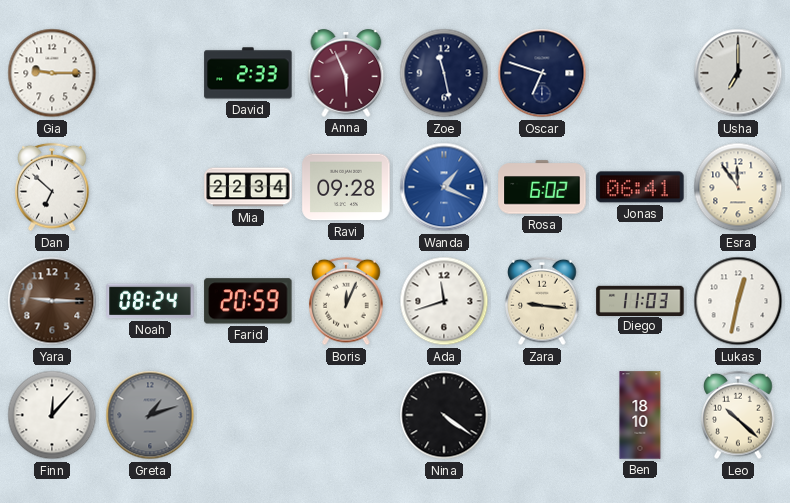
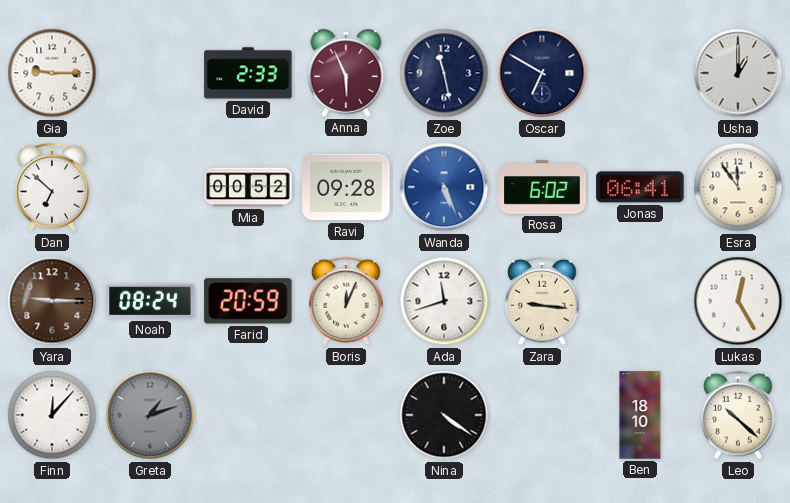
Oscar: 6:48 -> 6:50
Usha: 7:00 -> 1:00
Mia: 22:34 -> 00:52
Wanda: 1:19 -> 5:26
Diego: 11:03 -> none
Lukas: 12:32 -> 12:25
